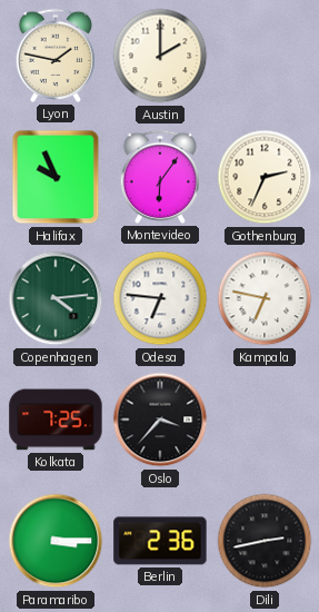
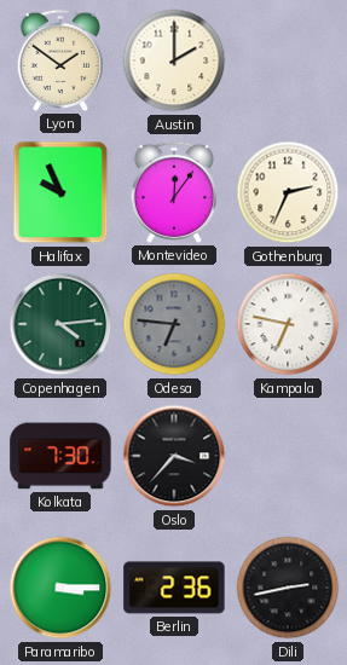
Lyon: 1:47 -> 1:51
Montevideo: 6:06 -> 12:06
Odesa dial: white -> grey
Kolkata: 7:25 -> 7:30
